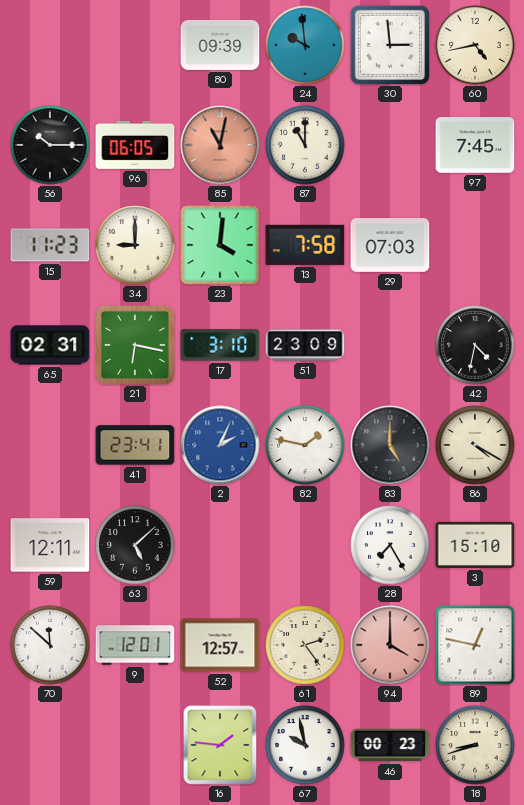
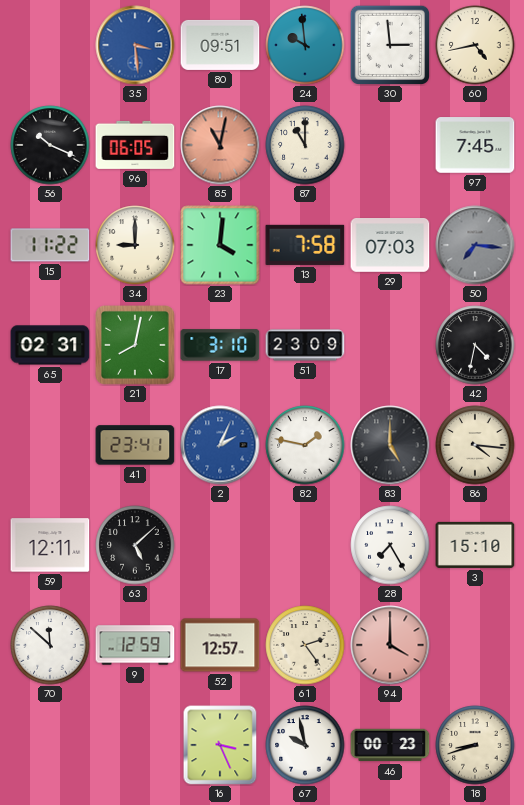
35: none -> 3:29
80: 09:39 -> 09:51
56: 10:15 -> 10:19
15: 11:23 -> 11:22
50: none -> 7:16
21: 6:17 -> 8:02
86: 4:20 -> 4:16
9: 12:01 -> 12:59
89: 12:47 -> none
16: 1:46 -> 3:26
